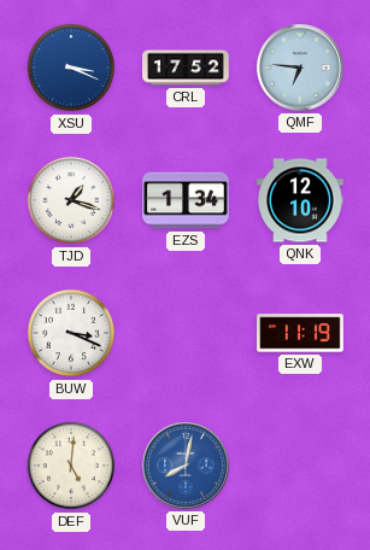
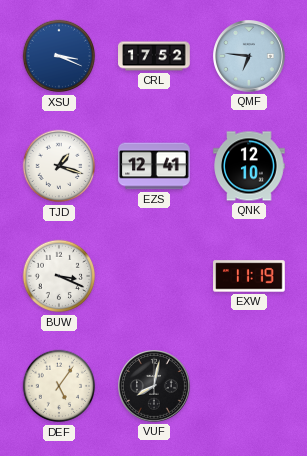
EZS: 1:34 -> 12:41
DEF: 5:01 -> 5:06
VUF dial: blue -> black
